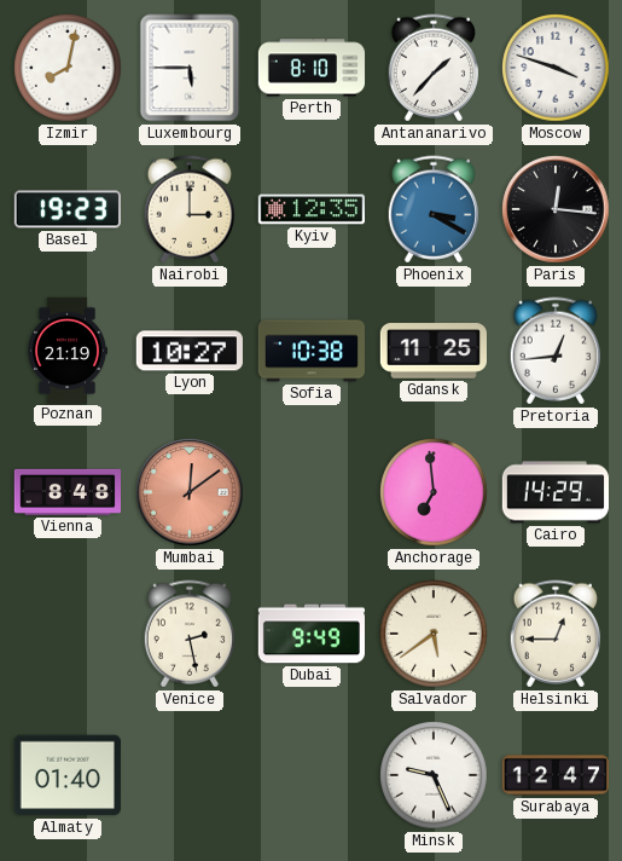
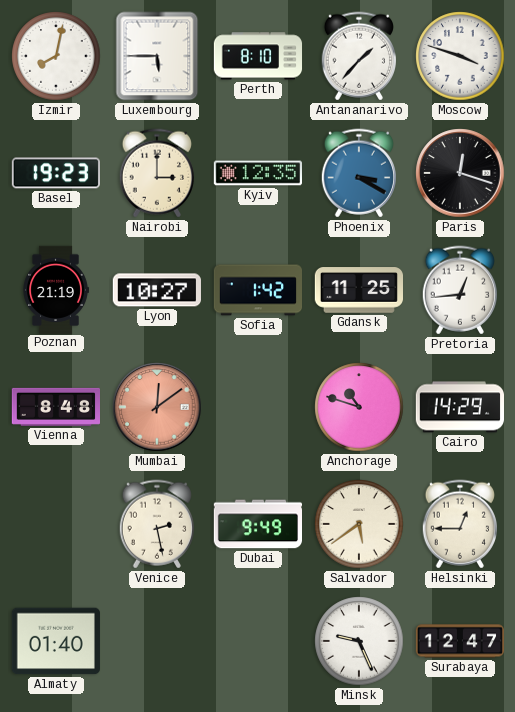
Paris: 12:16 -> 12:18
Sofia: 10:38 -> 1:42
Anchorage: 6:59 -> 10:48
